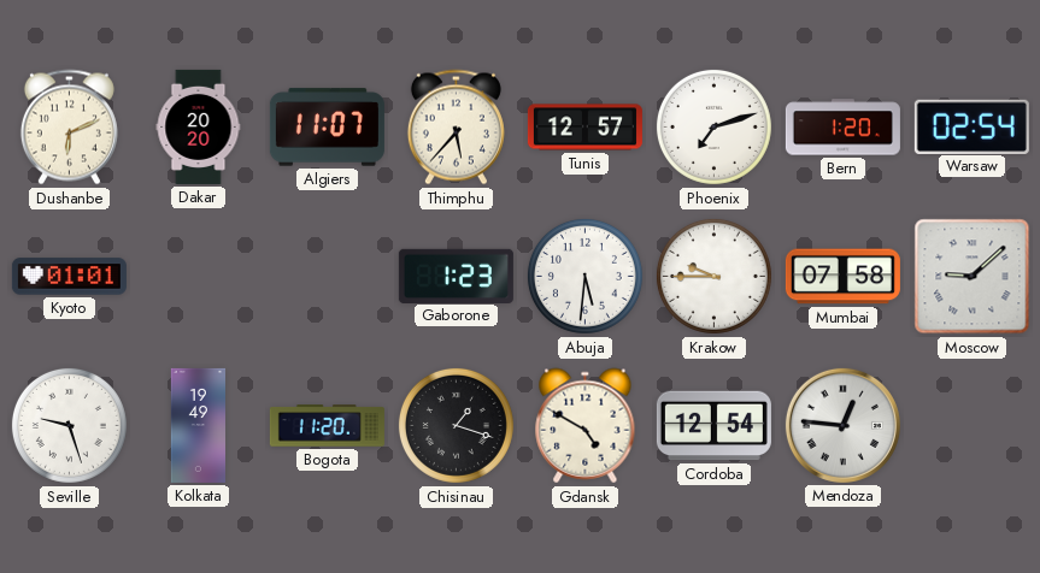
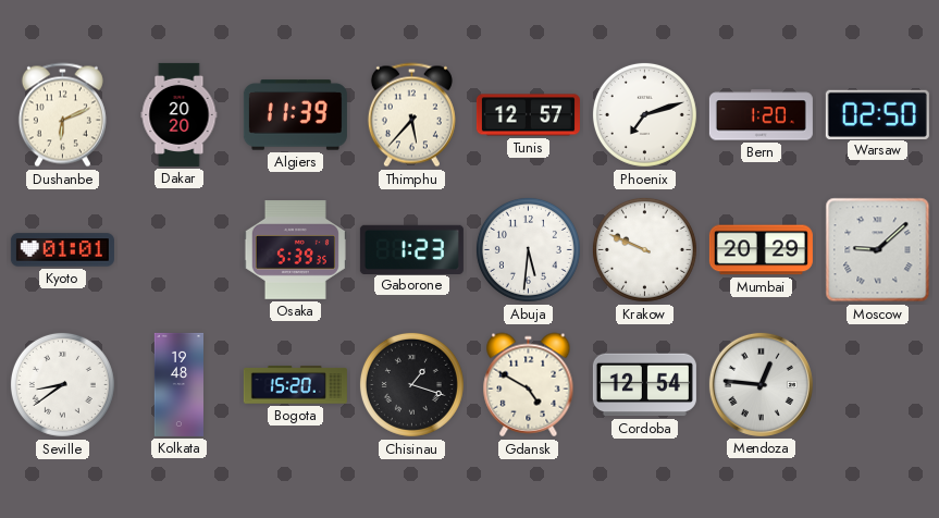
Algiers: 11:07 -> 11:39
Warsaw: 02:54 -> 02:50
Osaka: none -> 5:39
Krakow: 9:45 -> 9:49
Mumbai: 07:58 -> 20:29
Seville: 9:27 -> 8:39
Kolkata: 19:49 -> 19:48
Bogota: 11:20 -> 15:20
